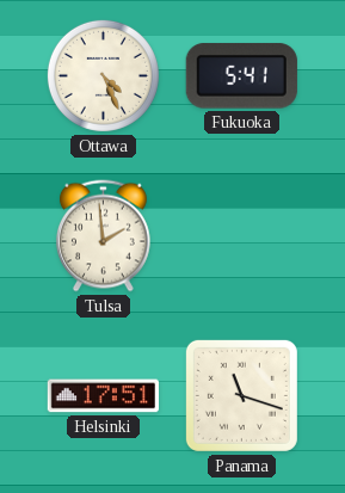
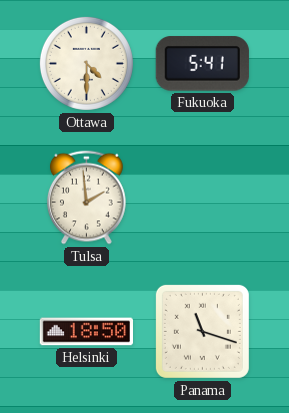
Ottawa: 4:26 -> 4:30
Helsinki: 17:51 -> 18:50
